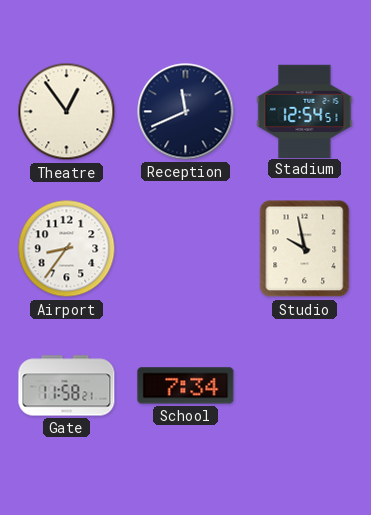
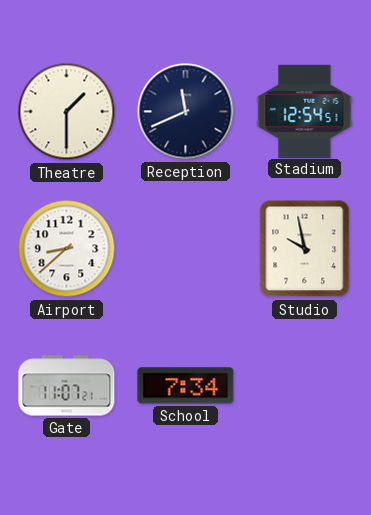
Theatre: 12:54 -> 1:30
Airport: 8:36 -> 8:38
Gate: 11:58 -> 11:07
